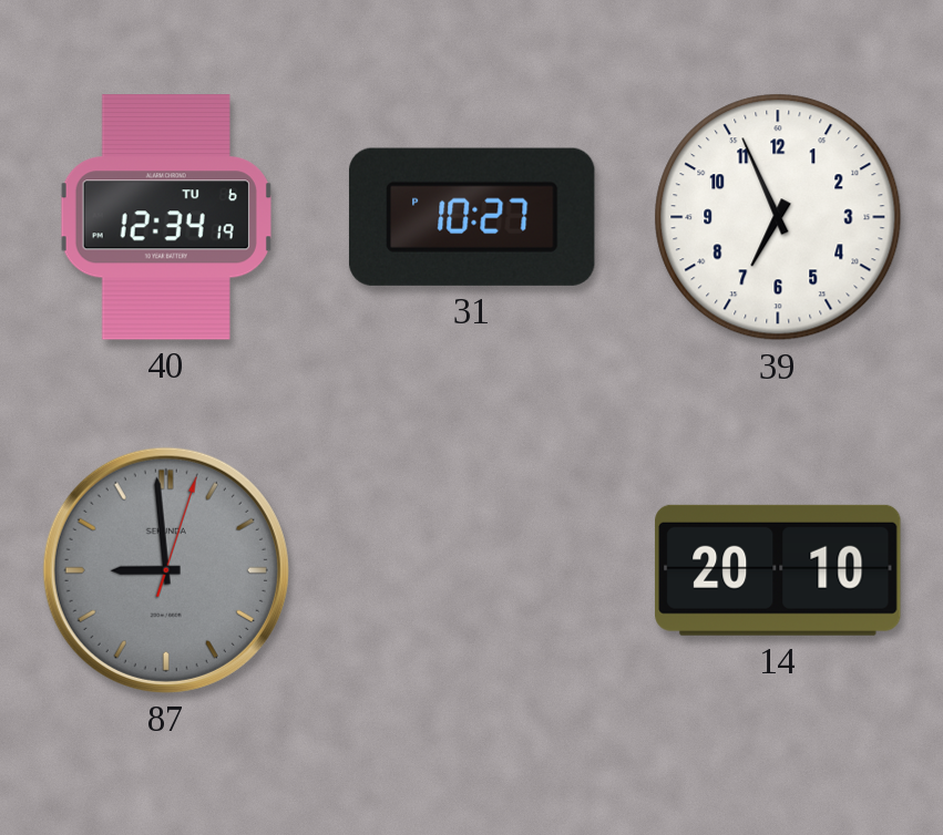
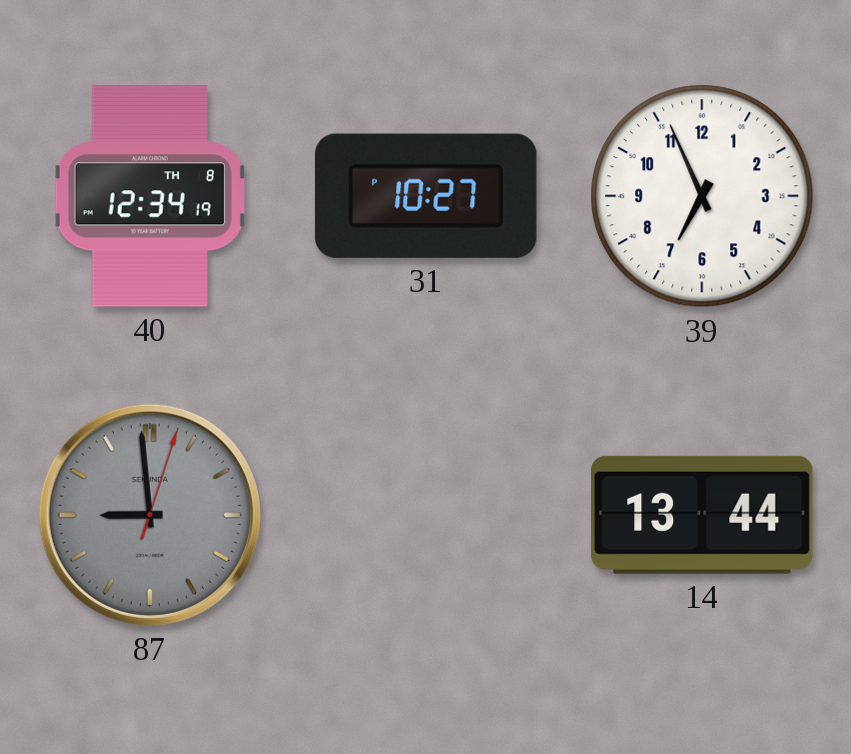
40 date: TU 6 -> TH 8
14: 20:10 -> 13:44
